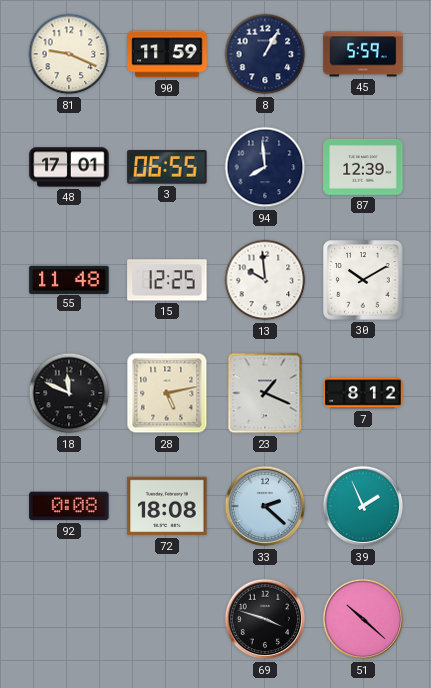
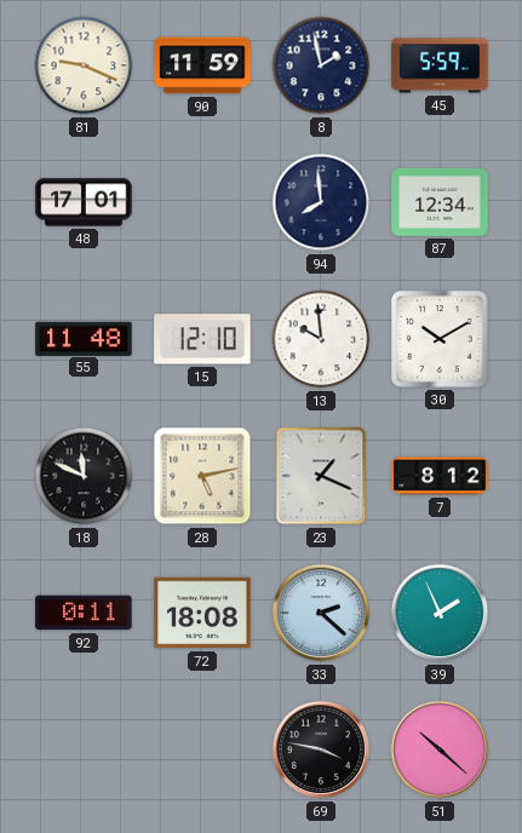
8: 1:05 -> 1:58
3: 06:55 -> none
87: 12:39 -> 12:34
15: 12:25 -> 12:10
92: 0:08 -> 0:11
69: 3:48 -> 3:47
